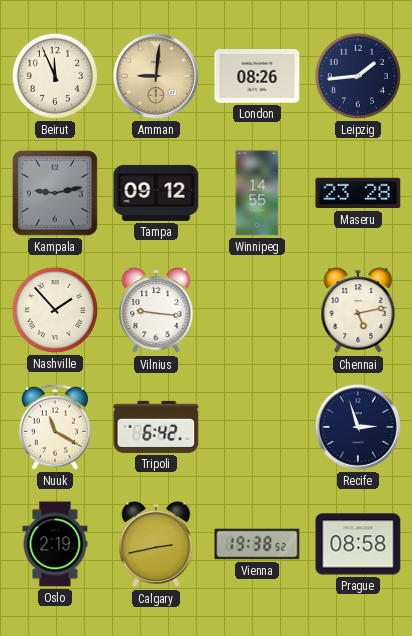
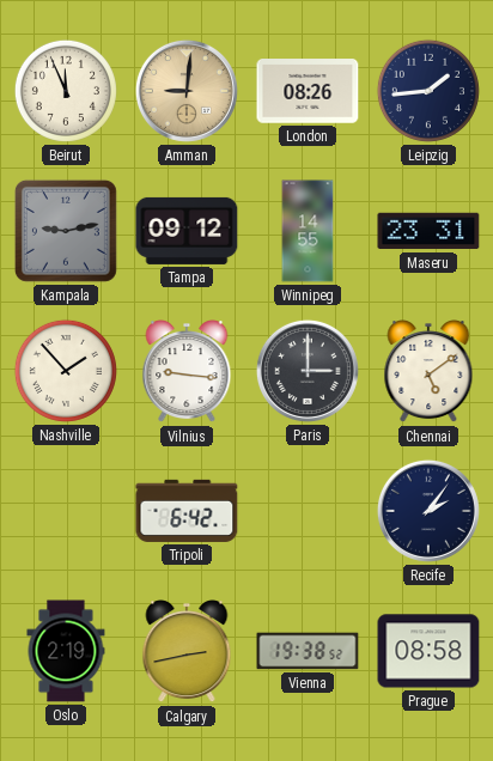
Maseru: 23:28 -> 23:31
Paris: none -> 3:00
Chennai: 5:13 -> 5:09
Nuuk: 11:20 -> none
Recife: 2:57 -> 2:06
